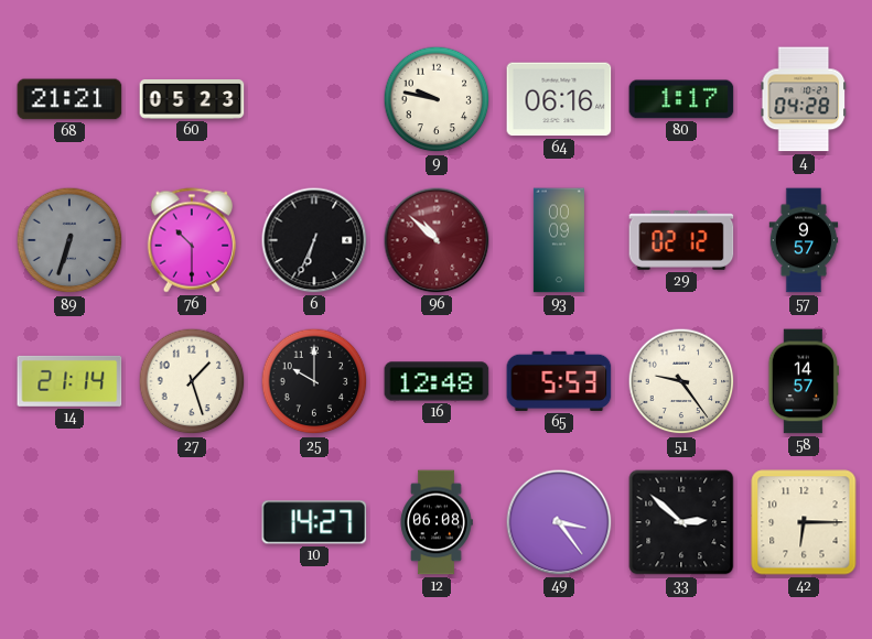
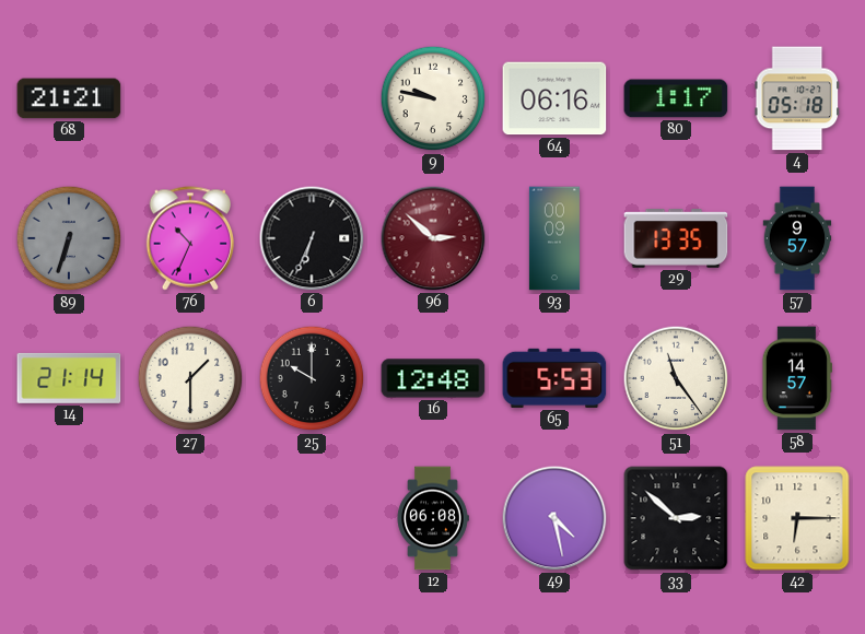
60: 05:23 -> none
4: 04:28 -> 05:18
76: 10:30 -> 10:34
96: 10:52 -> 2:52
29: 02:12 -> 13:35
27: 1:27 -> 1:30
51: 9:24 -> 11:24
10: 14:27 -> none
49: 3:24 -> 4:28
